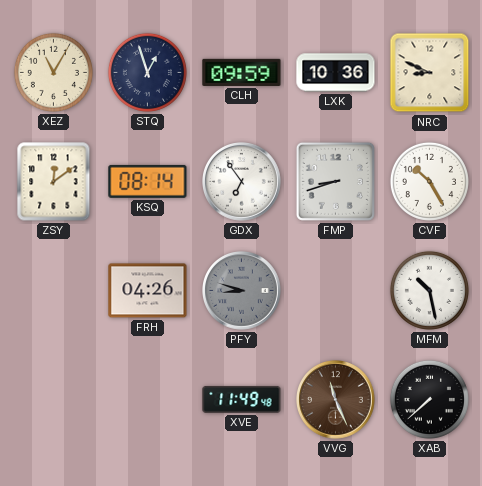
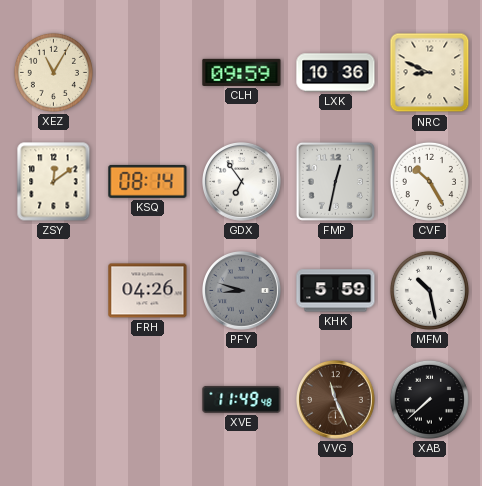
STQ: 12:57 -> none
FMP: 8:42 -> 12:32
KHK: none -> 5:59
